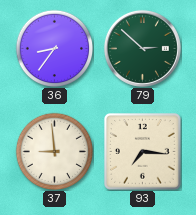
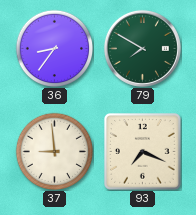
79: 2:52 -> 7:50
93: 7:16 -> 7:19
